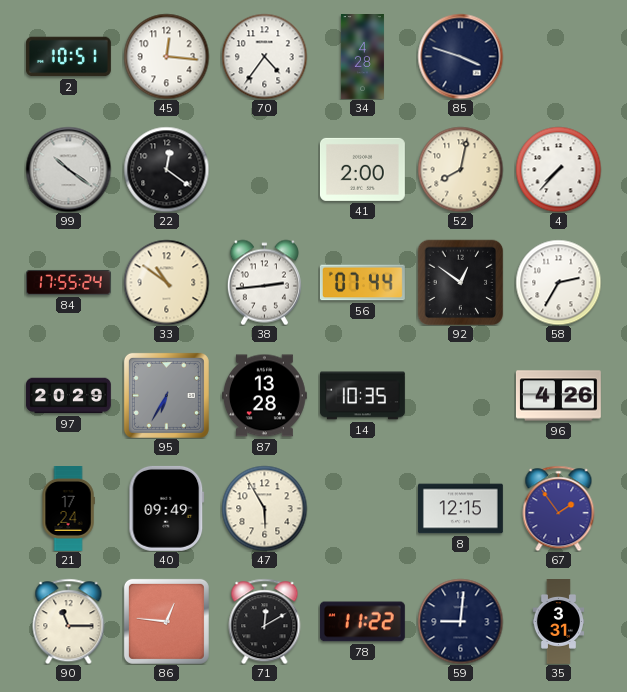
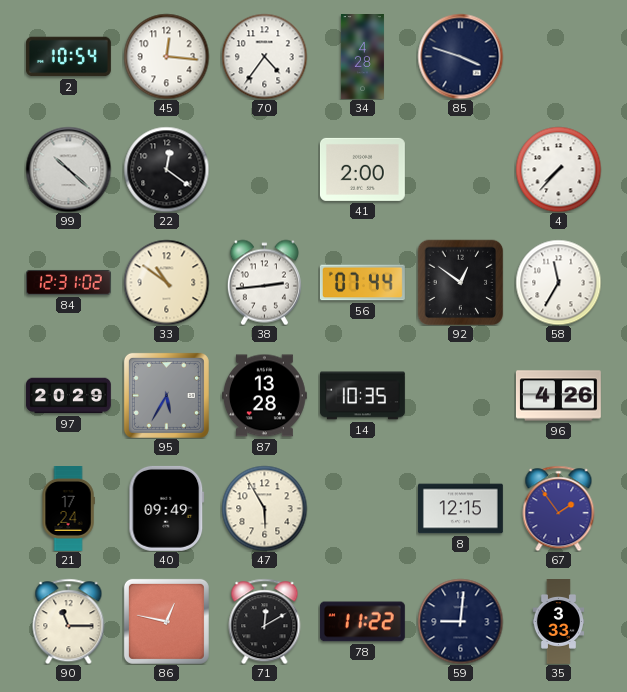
2: 10:51 -> 10:54
99: 10:21 -> 10:22
52: 8:02 -> none
84: 17:55 -> 12:31
58: 2:35 -> 11:35
95: 6:35 -> 5:35
86: 12:46 -> 12:47
35: 3:31 -> 3:33
